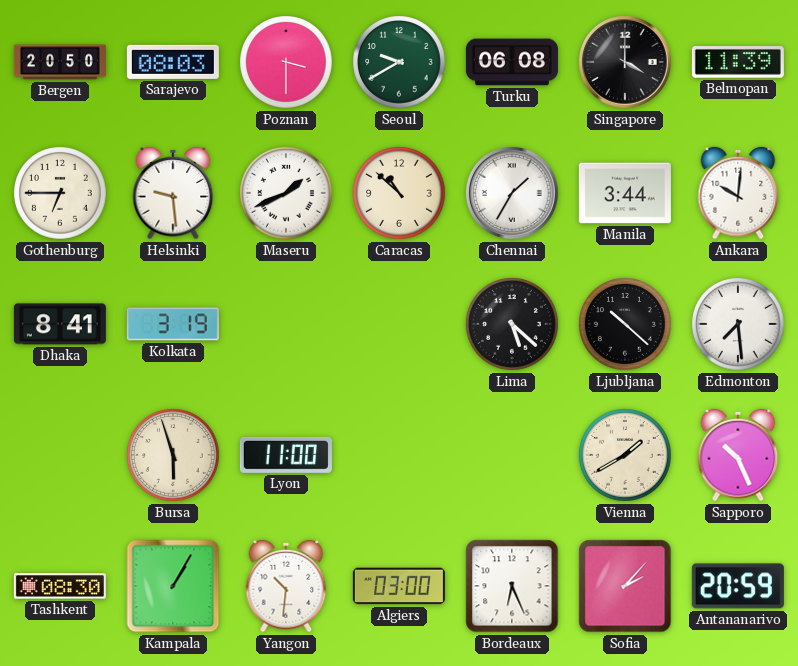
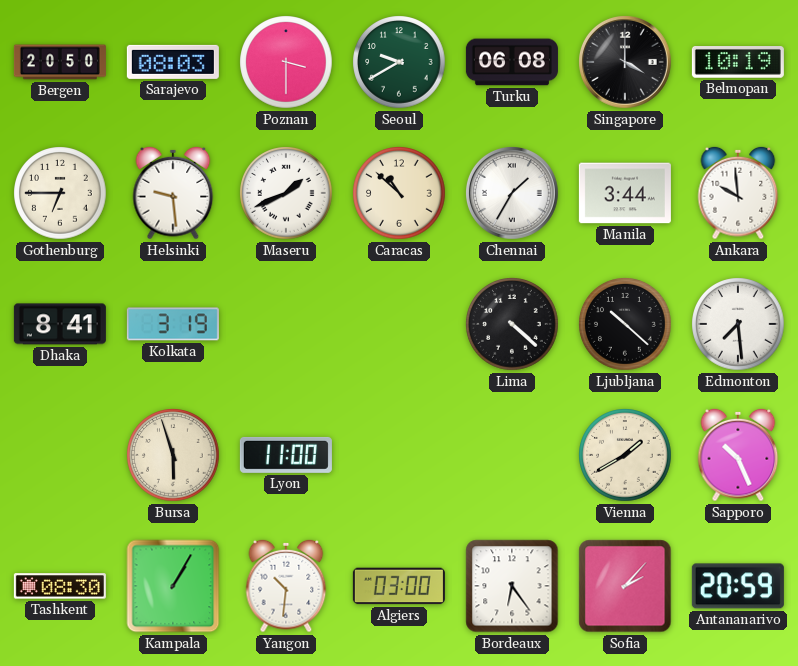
Belmopan: 11:39 -> 10:19
Ankara: 10:01 -> 9:59
Lima: 5:22 -> 4:22
Bordeaux: 6:26 -> 6:24
